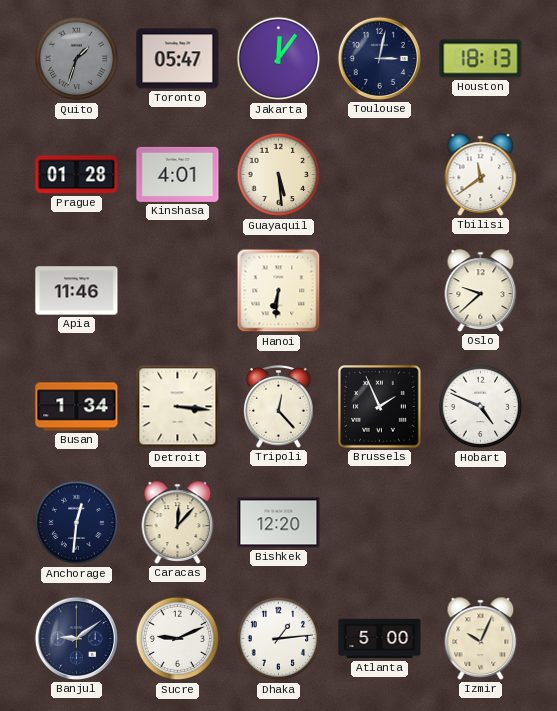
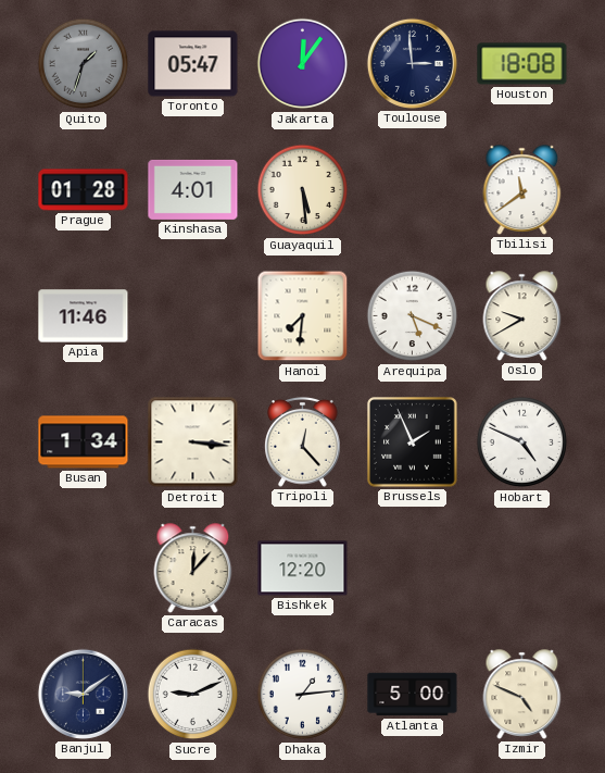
Toulouse: 3:02 -> 2:59
Houston: 18:13 -> 18:08
Hanoi: 6:31 -> 7:31
Arequipa: none -> 5:19
Oslo: 9:38 -> 9:40
Anchorage: 12:31 -> none
Izmir: 10:04 -> 4:49
